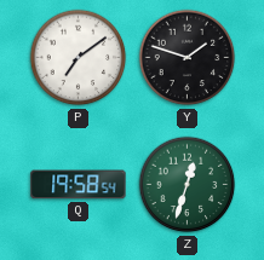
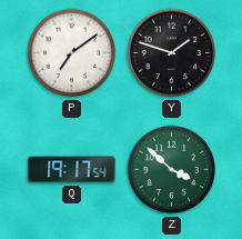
Q: 19:58 -> 19:17
Z: 12:33 -> 3:52
